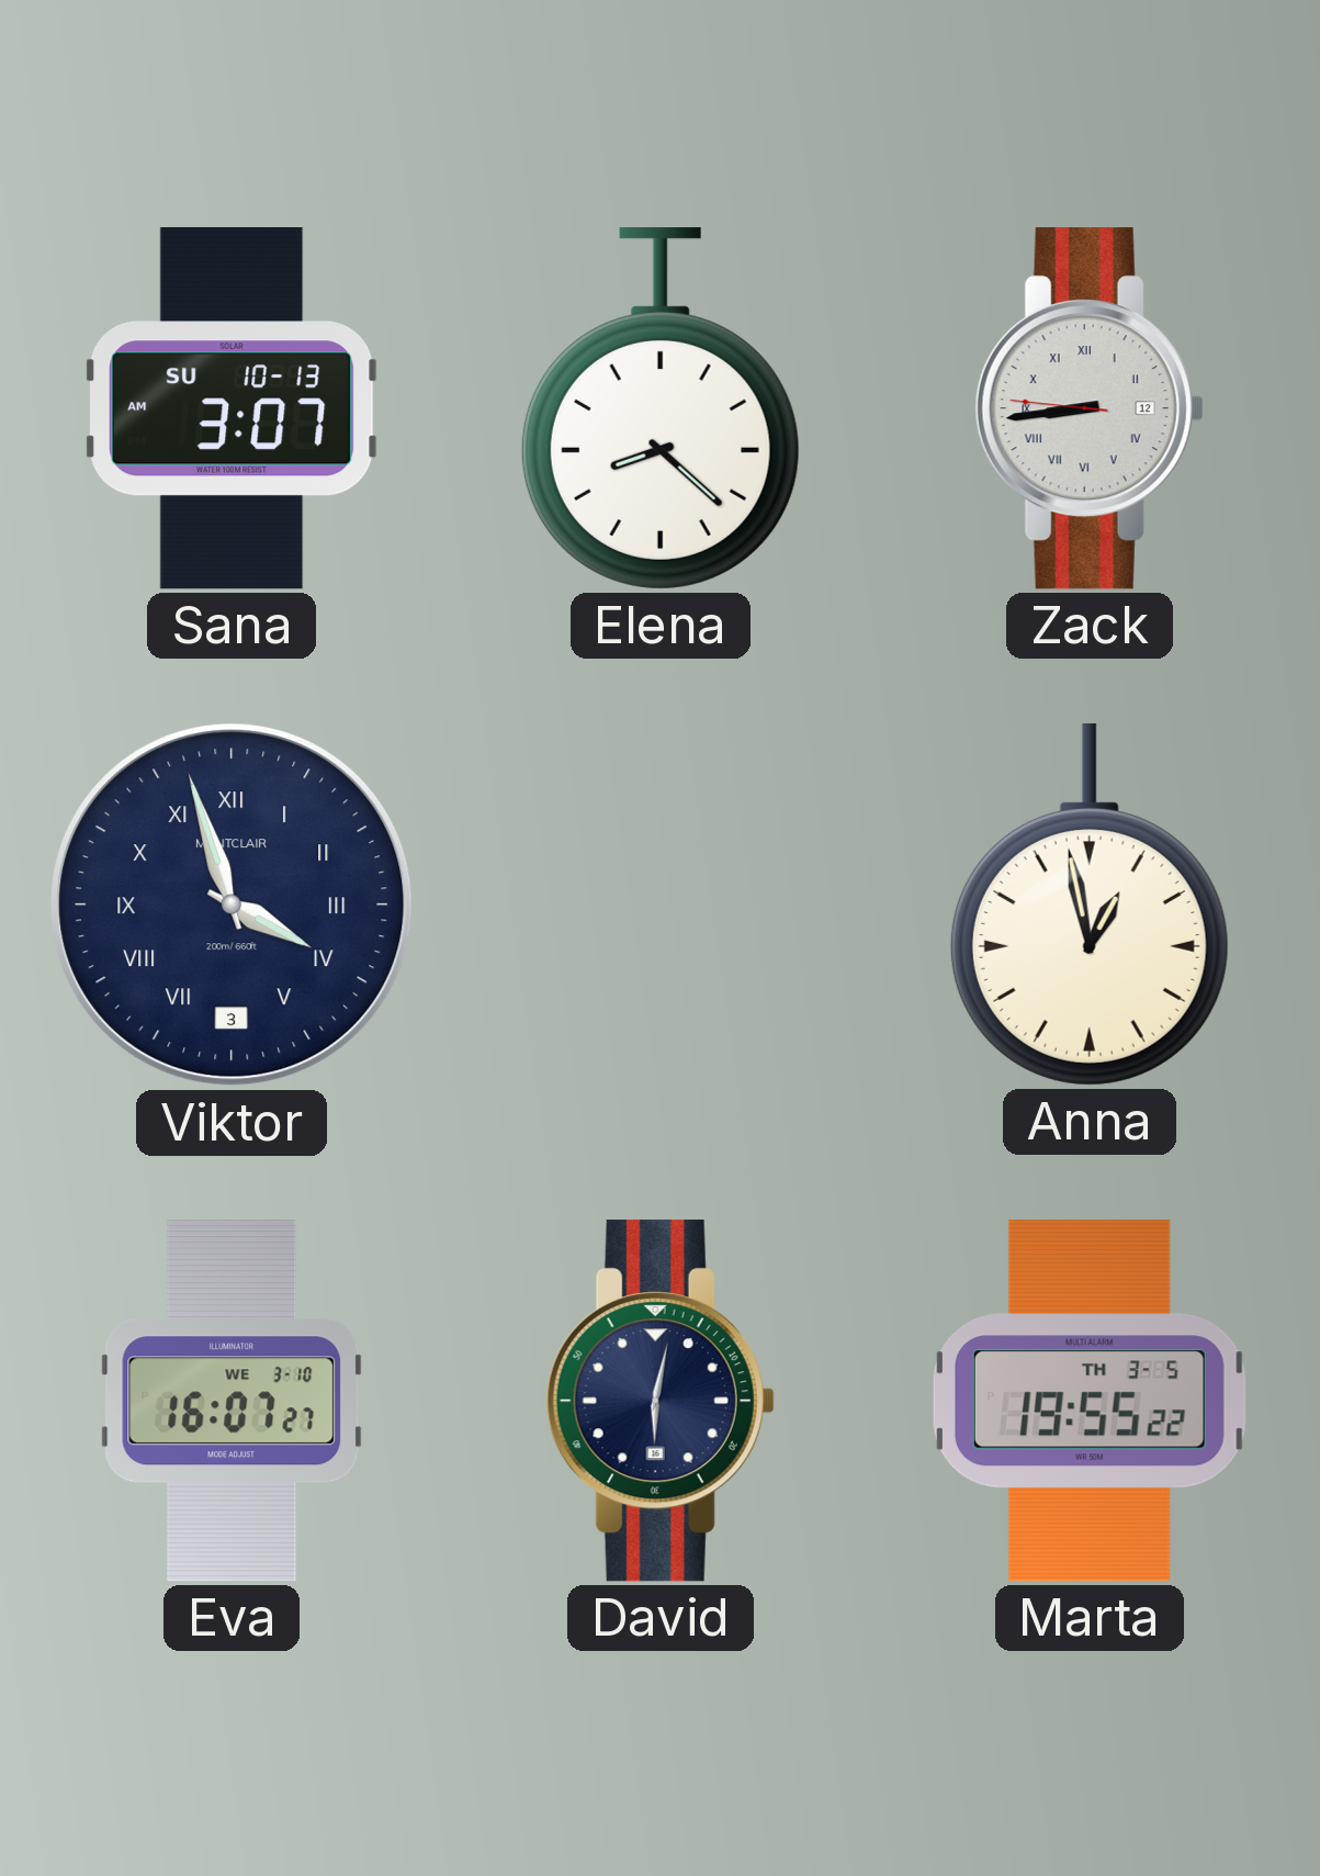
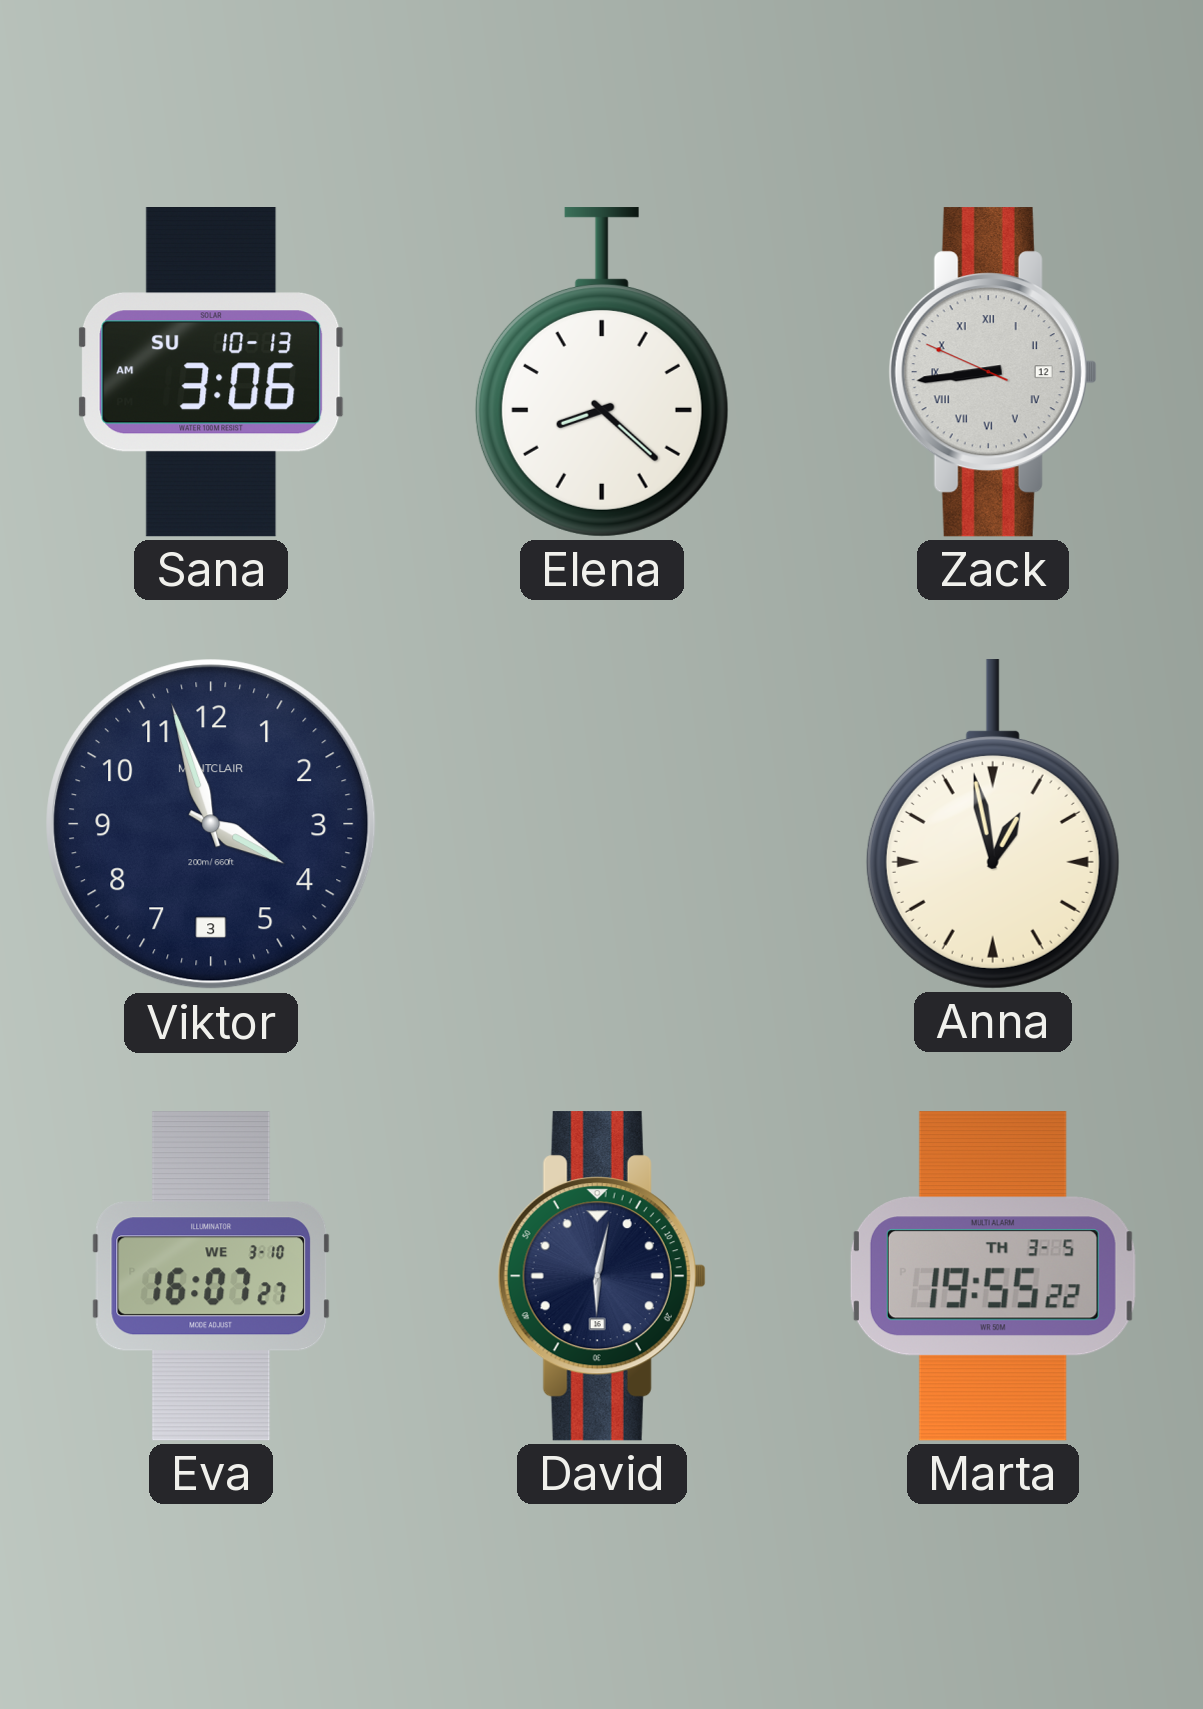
Sana: 3:07 -> 3:06
Zack: 8:43:46 -> 8:43:49
Viktor numerals: Roman -> Arabic
